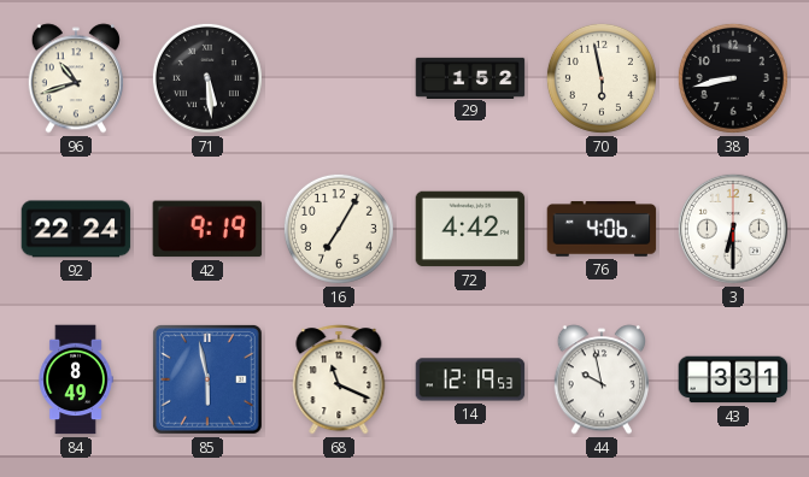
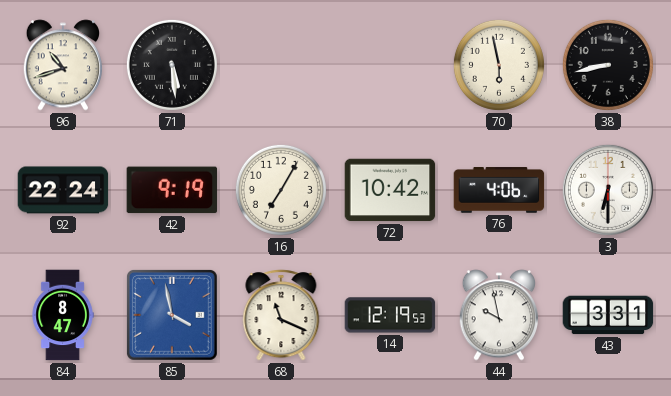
29: 1:52 -> none
72: 4:42 -> 10:42
84: 8:49 -> 8:47
85: 5:58 -> 3:58
